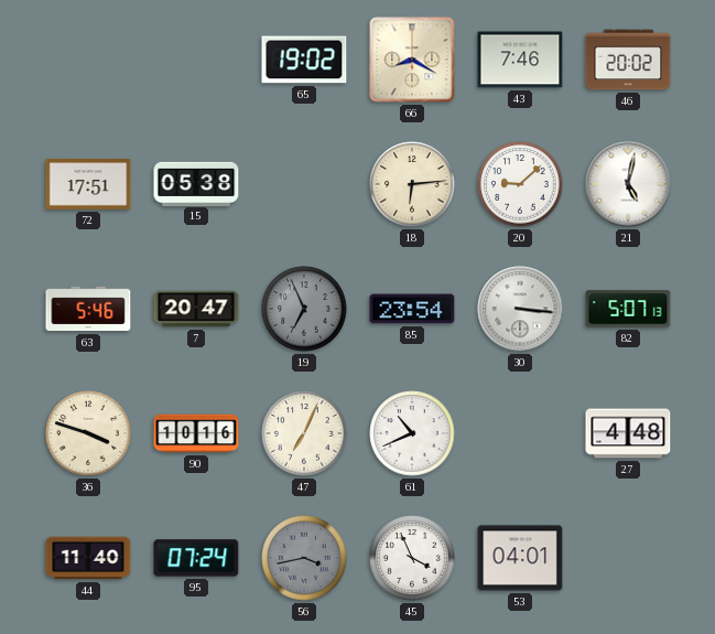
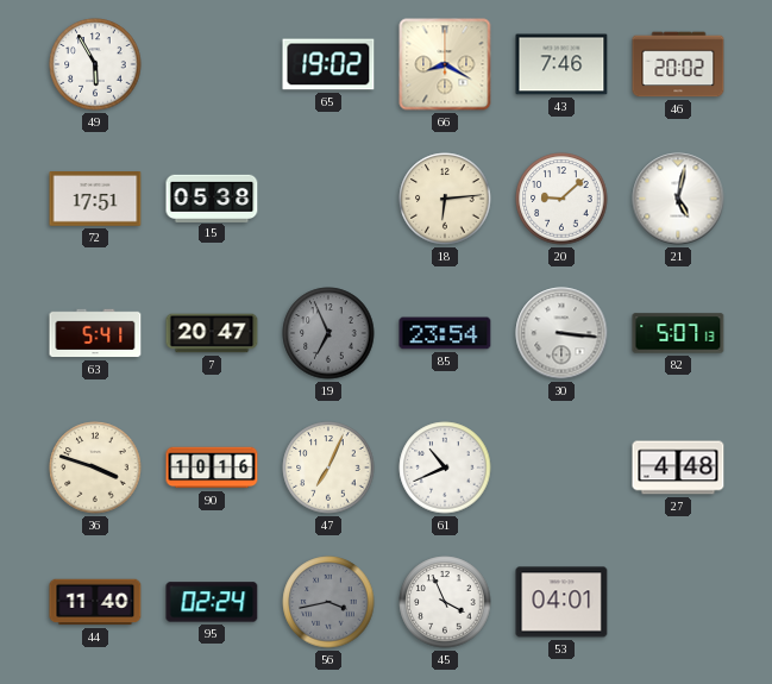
49: none -> 5:55
63: 5:46 -> 5:41
95: 07:24 -> 02:24
